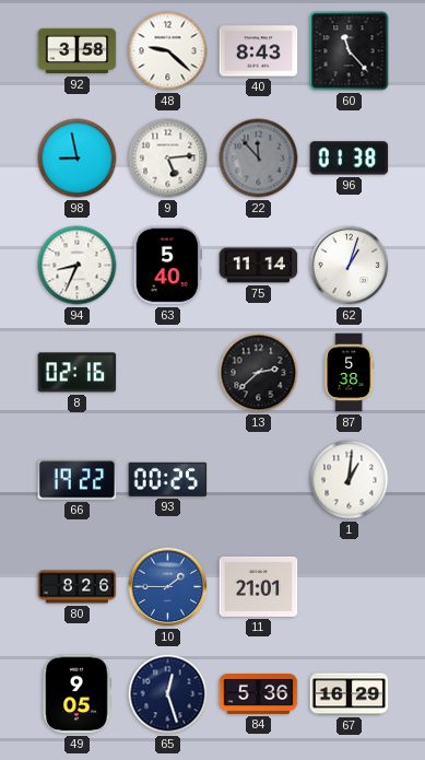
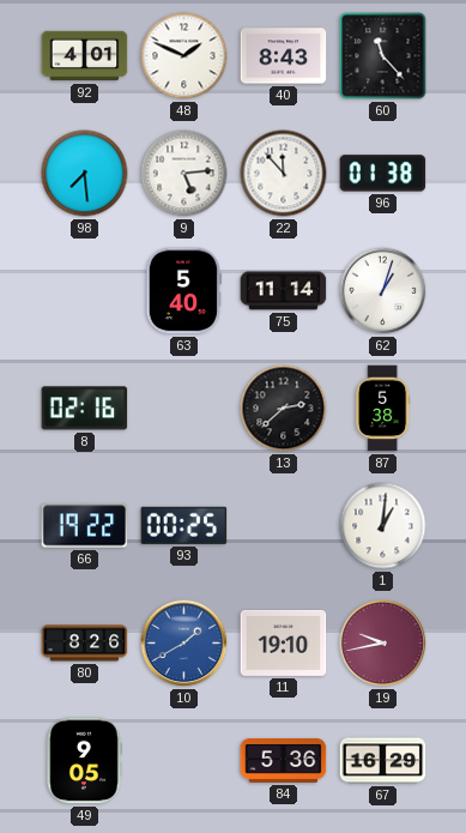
92: 3:58 -> 4:01
48: 9:22 -> 1:49
98: 8:58 -> 7:29
22 dial: grey -> white
94: 8:34 -> none
10: 1:45 -> 1:40
11: 21:01 -> 19:10
19: none -> 9:43
65: 12:27 -> none
